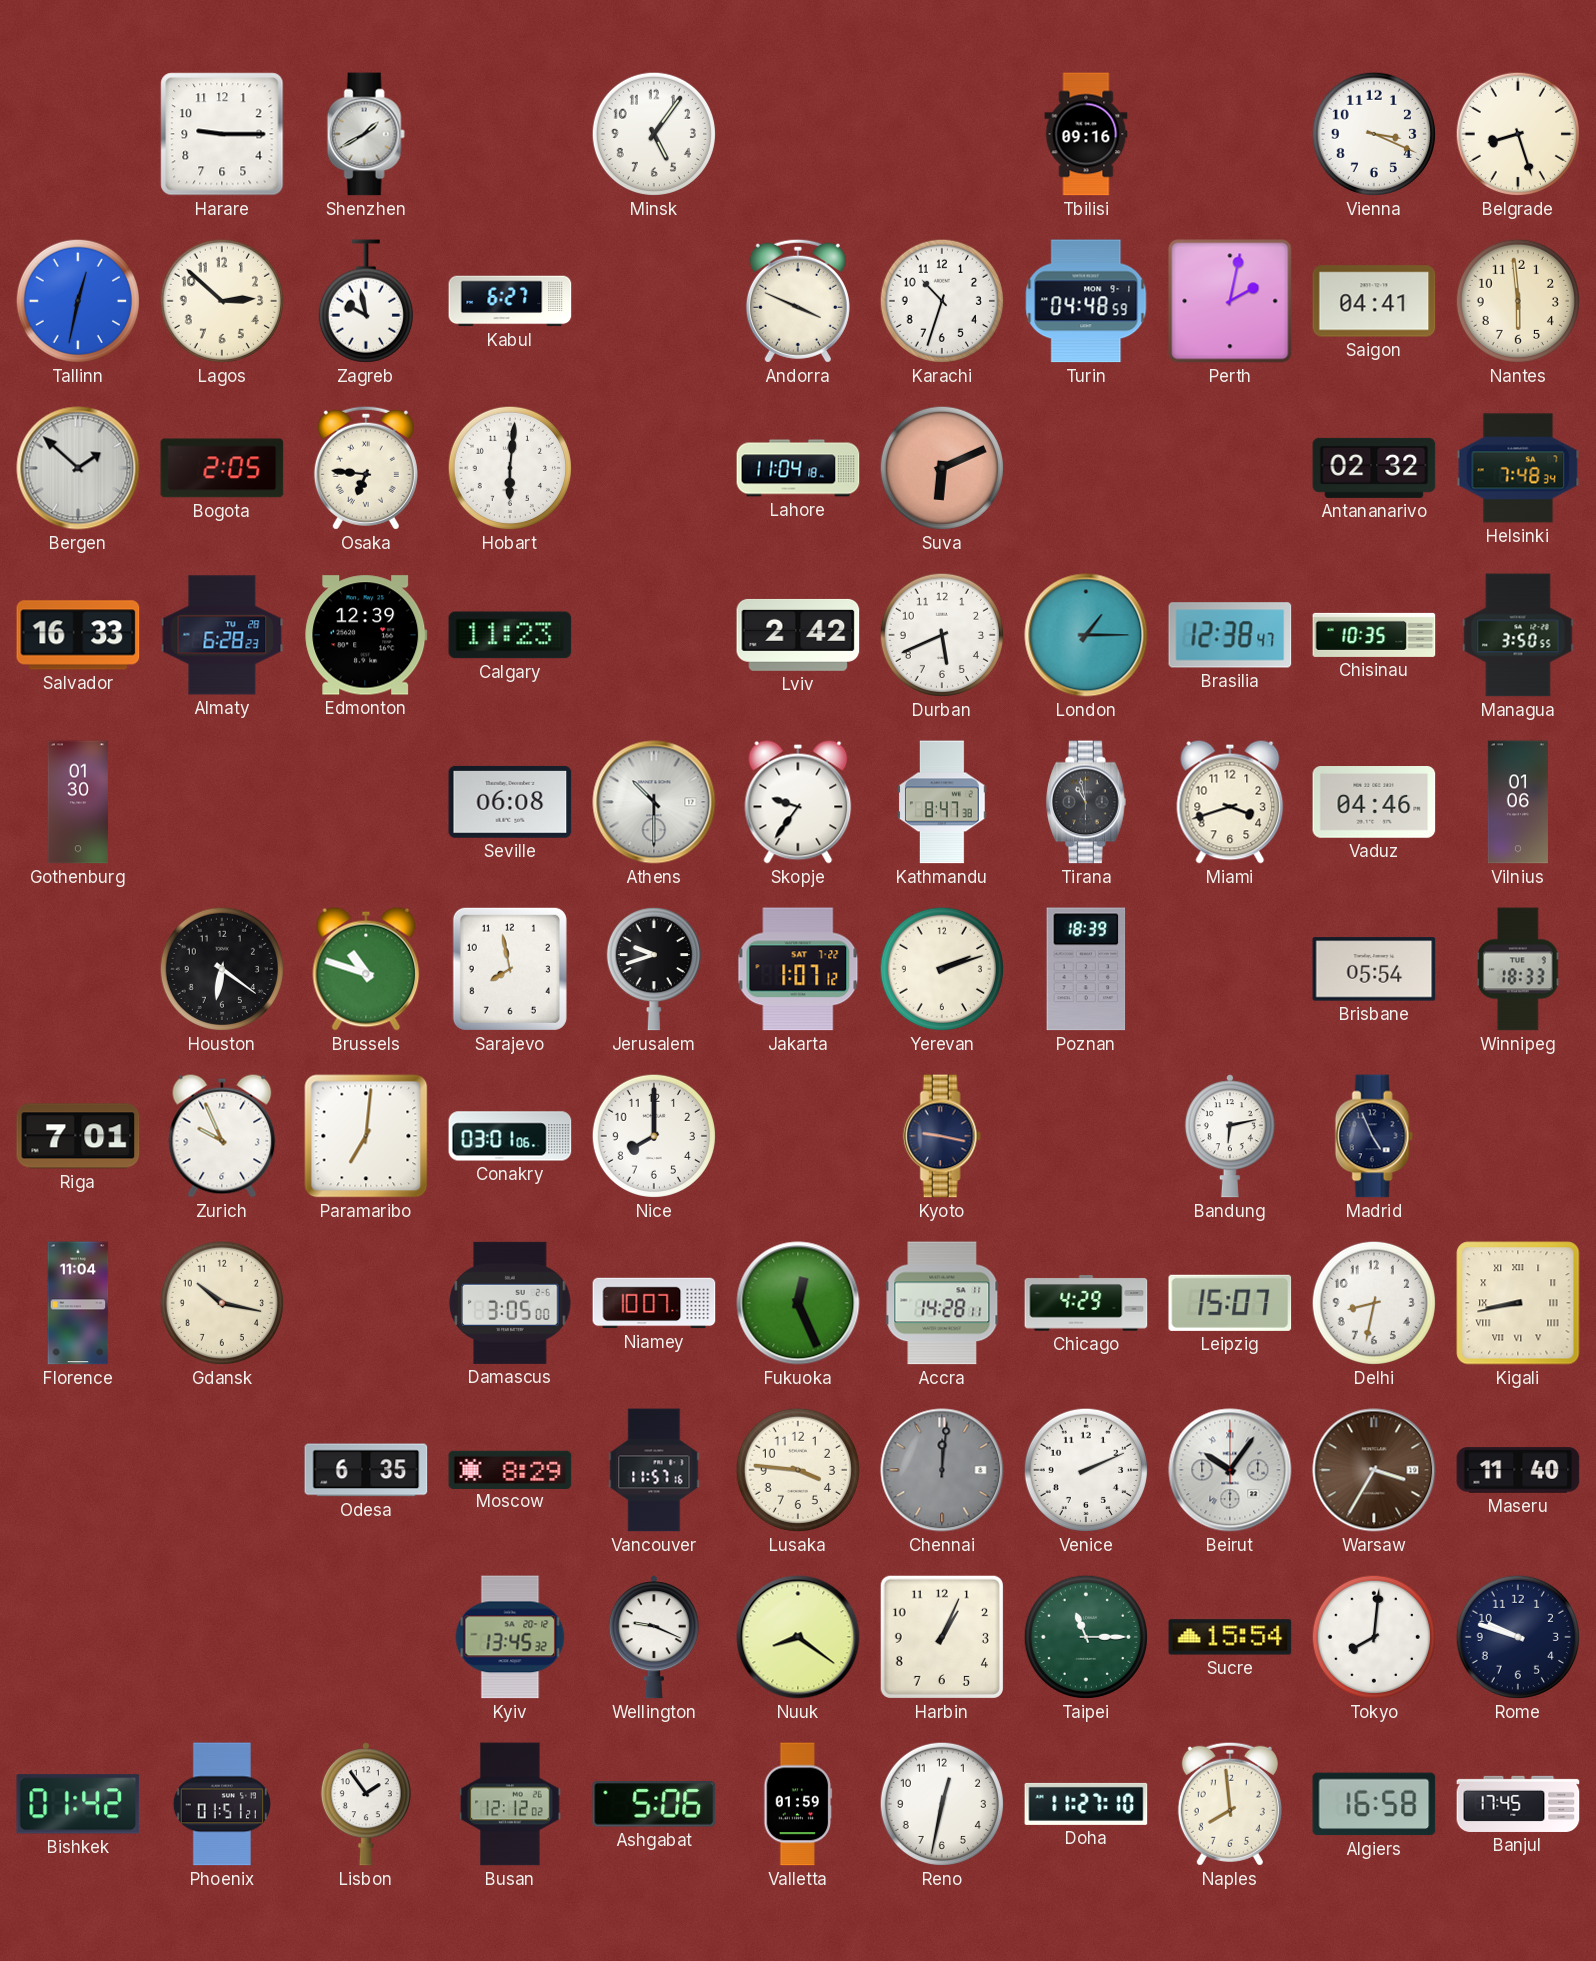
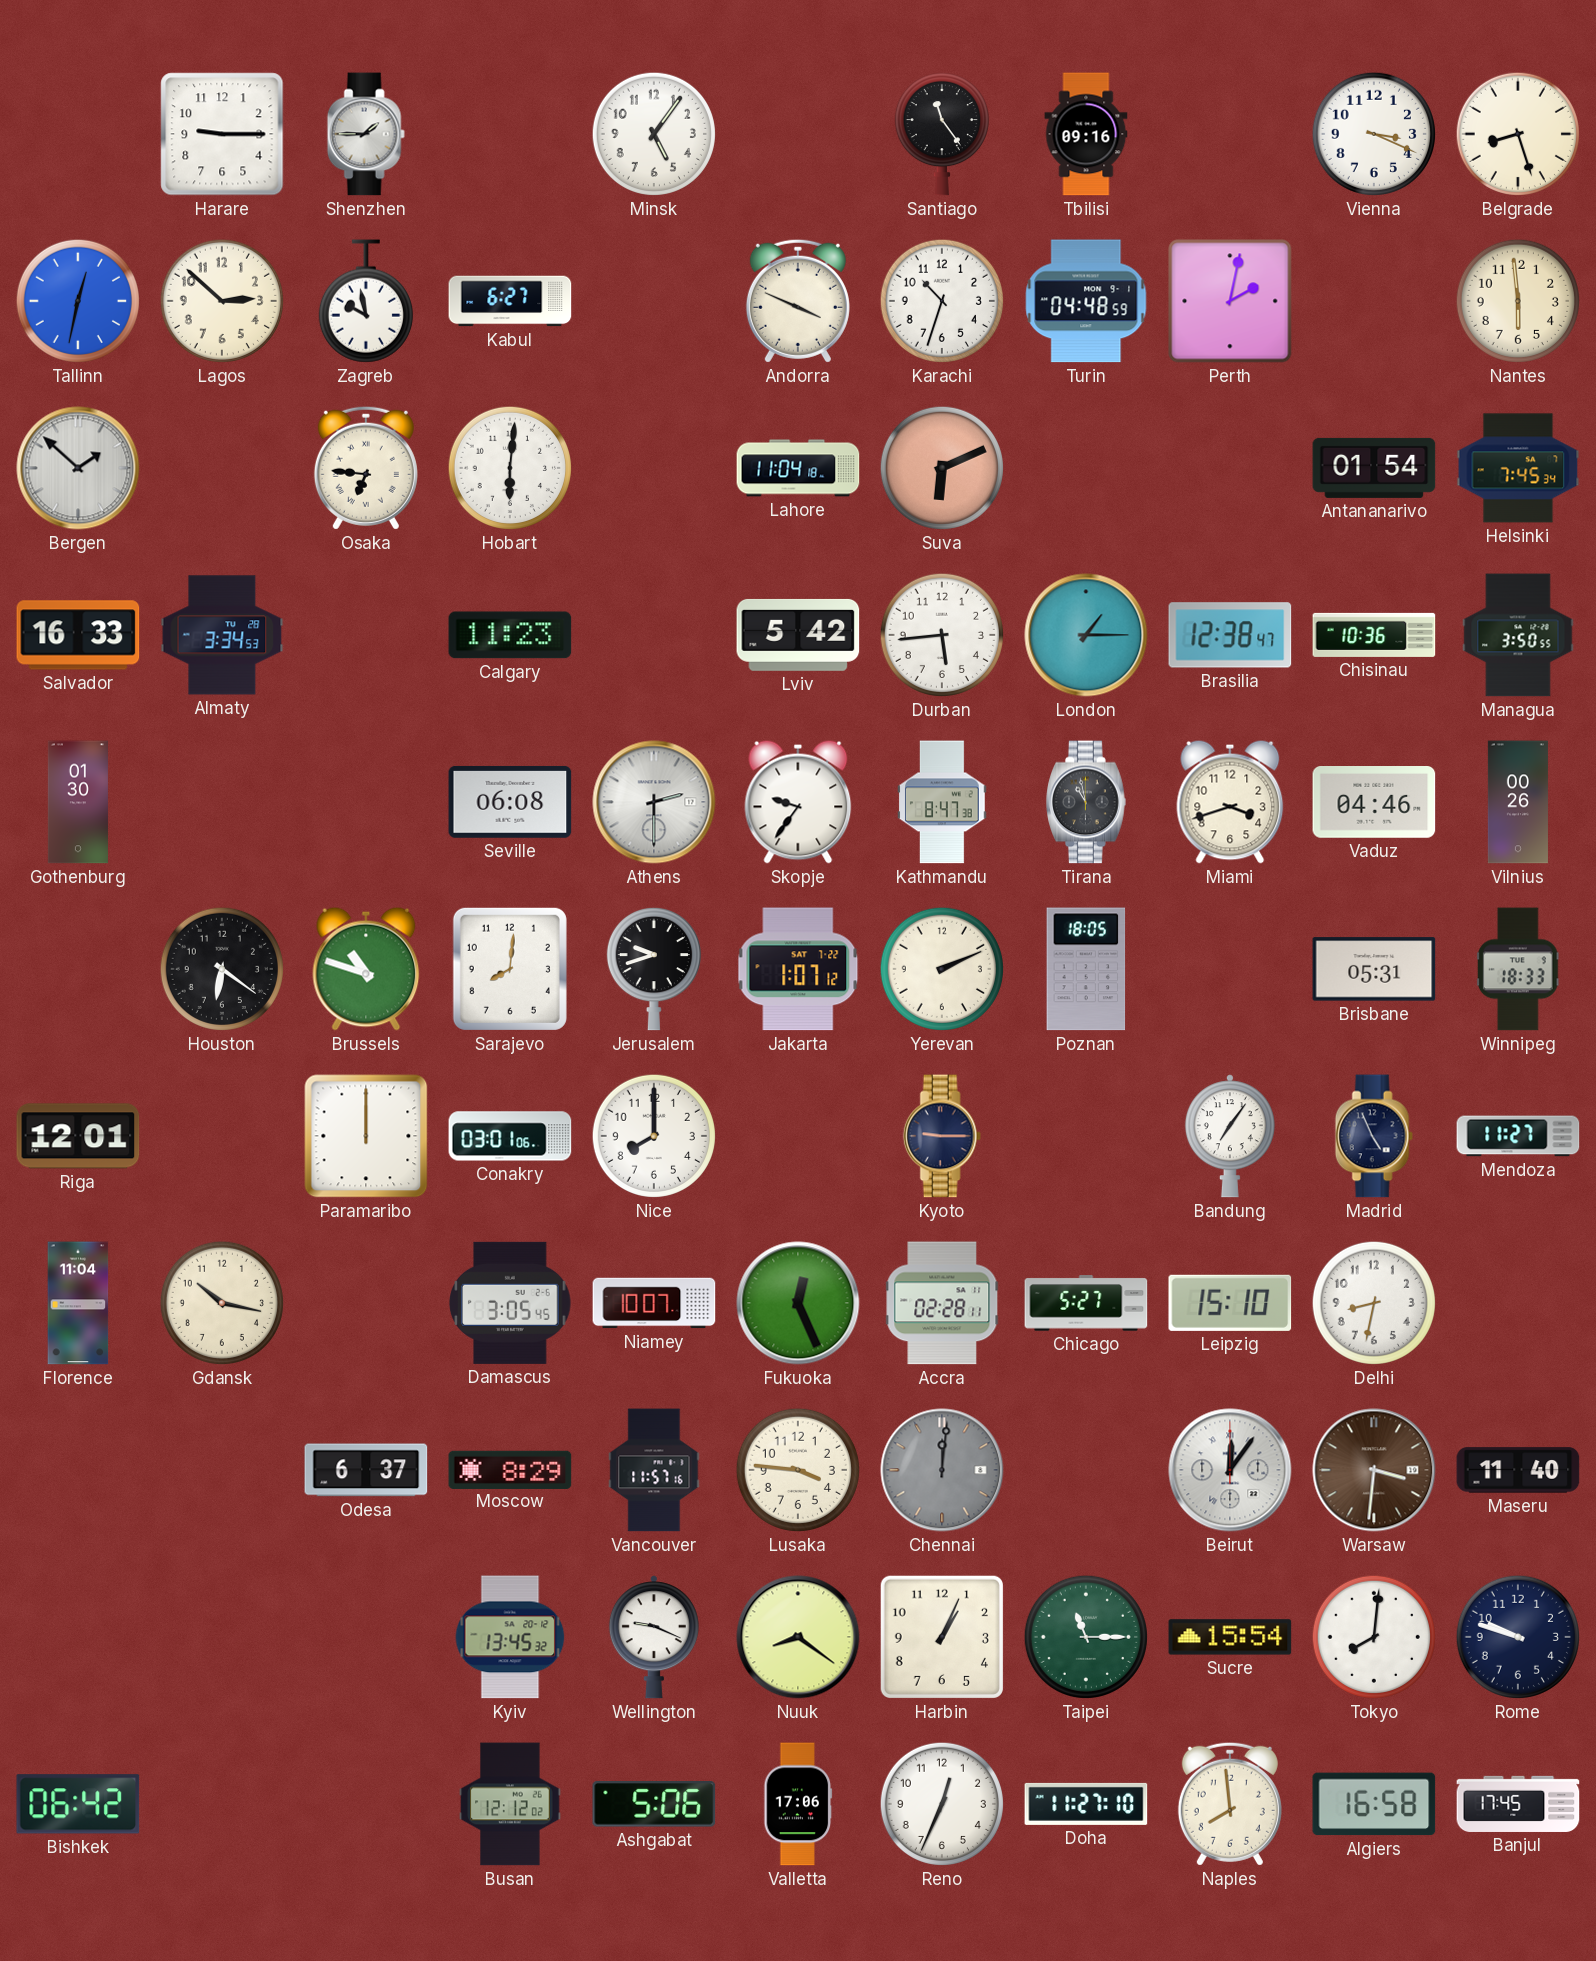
Shenzhen: 1:40 -> 1:45
Santiago: none -> 11:24
Saigon: 04:41 -> none
Bogota: 2:05 -> none
Antananarivo: 02:32 -> 01:54
Helsinki: 7:48 -> 7:45
Almaty: 6:28 -> 3:34
Edmonton: 12:39 -> none
Lviv: 2:42 -> 5:42
Durban: 5:41 -> 5:44
Chisinau: 10:35 -> 10:36
Athens: 10:30 -> 2:30
Vilnius: 01:06 -> 00:26
Sarajevo: 7:58 -> 8:01
Yerevan: 2:12 -> 2:11
Poznan: 18:39 -> 18:05
Brisbane: 05:54 -> 05:31
Riga: 7:01 -> 12:01
Zurich: 9:56 -> none
Paramaribo: 7:01 -> 12:00
Kyoto: 9:17 -> 9:15
Bandung: 6:13 -> 7:06
Mendoza: none -> 11:27
Damascus: 3:05:00 -> 3:05:45
Accra: 14:28 -> 02:28
Chicago: 4:29 -> 5:27
Leipzig: 15:07 -> 15:10
Kigali: 8:43 -> none
Odesa: 6:35 -> 6:37
Venice: 2:11 -> none
Beirut: 10:06 -> 12:06
Warsaw: 3:35 -> 3:31
Bishkek: 01:42 -> 06:42
Phoenix: 01:51 -> none
Lisbon: 1:54 -> none
Valletta: 01:59 -> 17:06
Reno: 12:32 -> 12:34
